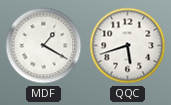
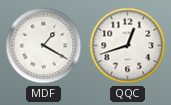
QQC: 5:42 -> 12:42
